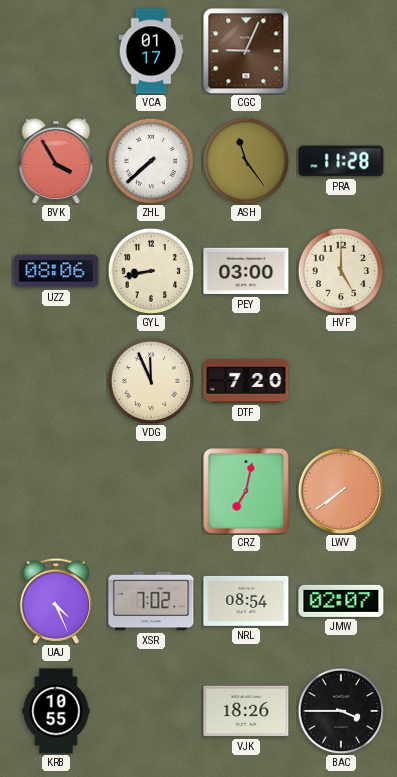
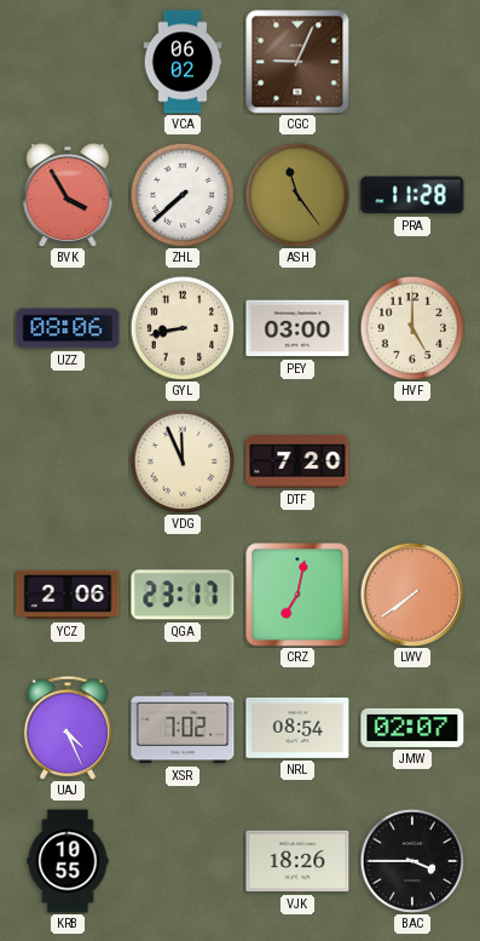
VCA: 01:17 -> 06:02
YCZ: none -> 2:06
QGA: none -> 23:17
